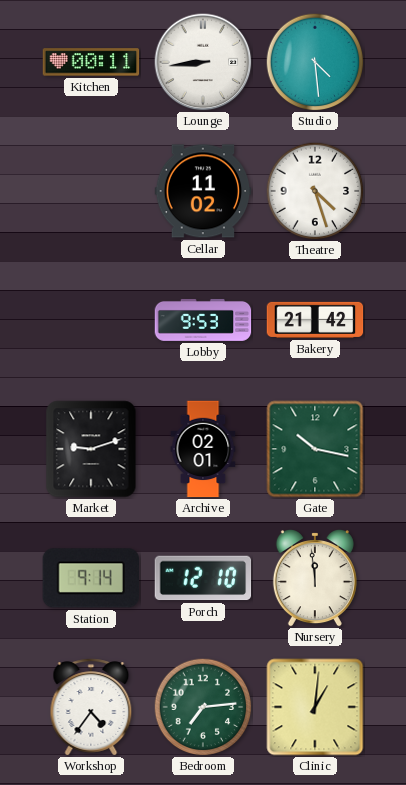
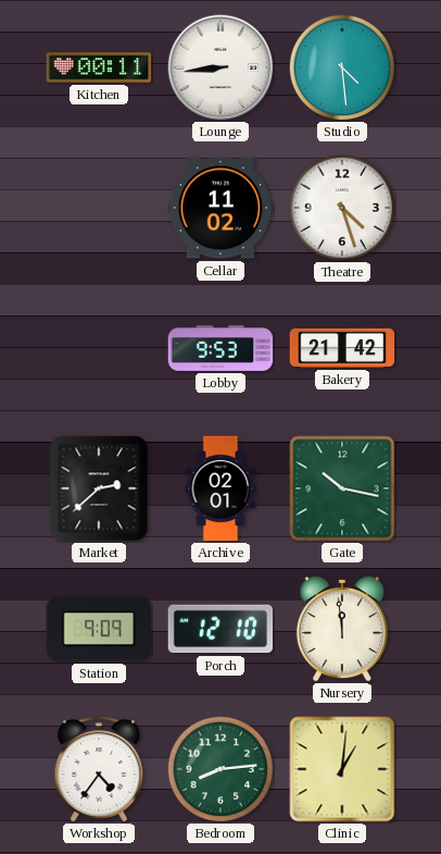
Market: 9:12 -> 2:38
Station: 9:14 -> 9:09
Bedroom: 7:14 -> 8:14
